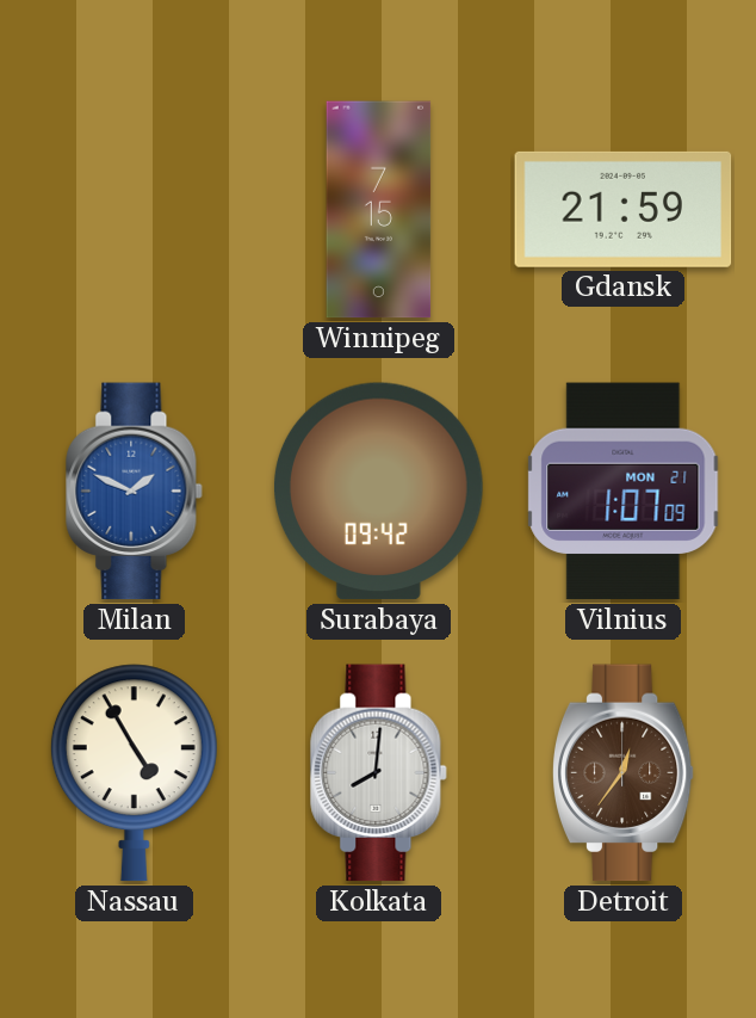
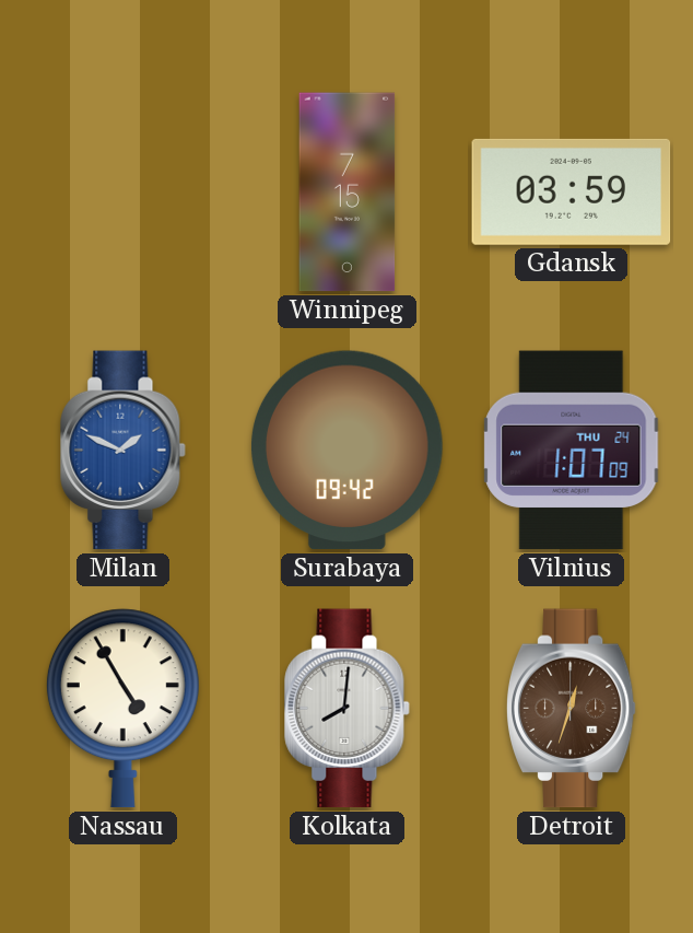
Gdansk: 21:59 -> 03:59
Vilnius date: MON 21 -> THU 24
Detroit: 12:36 -> 12:33
